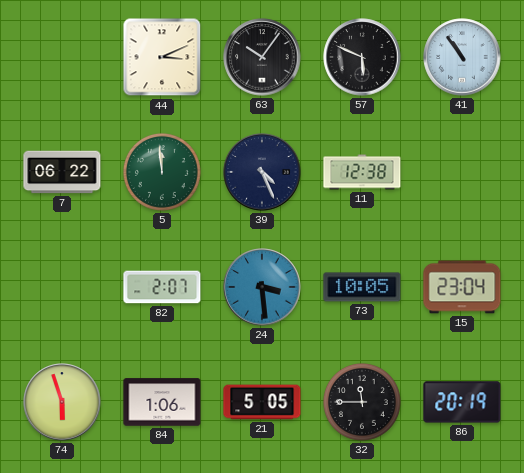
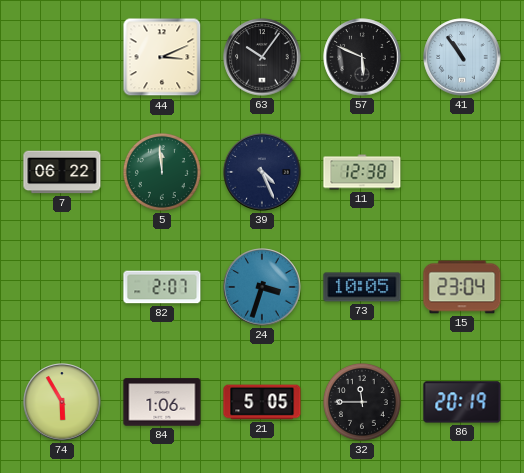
24: 3:29 -> 3:33
74: 5:57 -> 5:55
